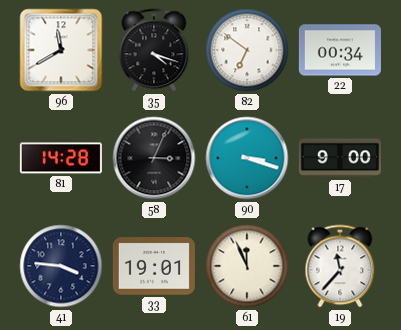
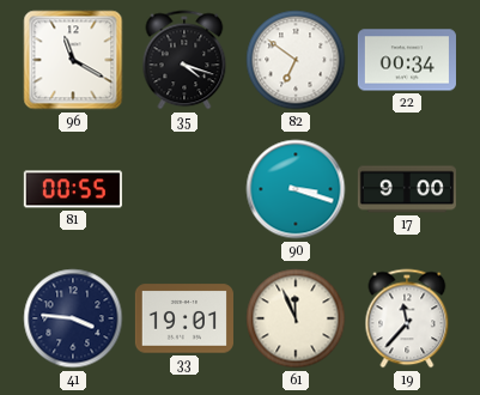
96: 11:40 -> 11:20
81: 14:28 -> 00:55
58: 3:04 -> none
